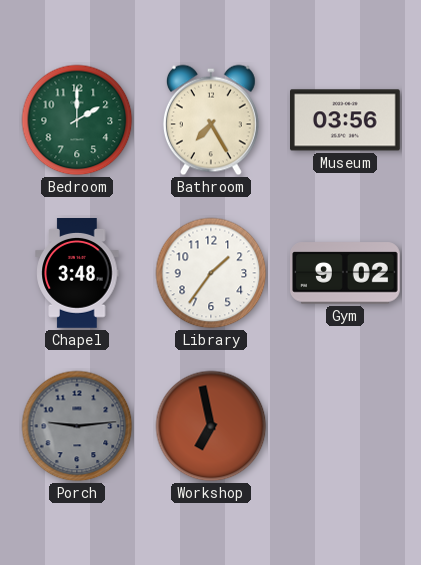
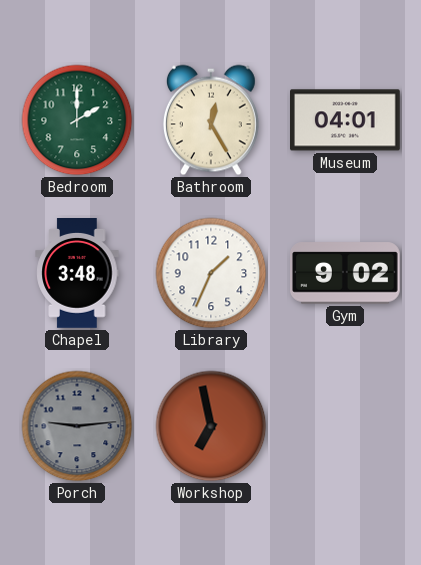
Bathroom: 7:25 -> 12:25
Museum: 03:56 -> 04:01
Library: 1:36 -> 1:34
